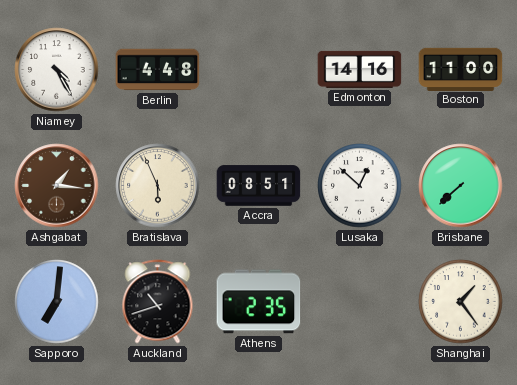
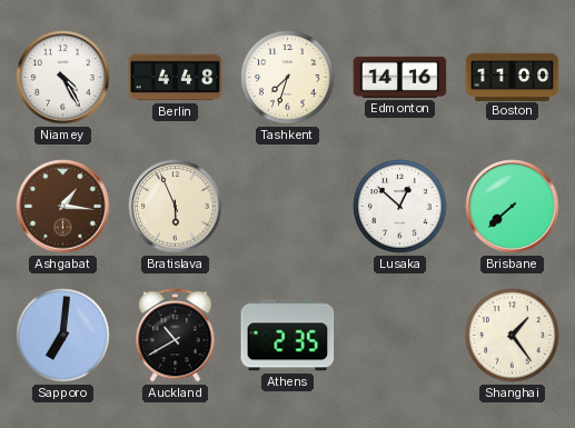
Tashkent: none -> 7:33
Accra: 08:51 -> none
Auckland: 10:42 -> 10:40
